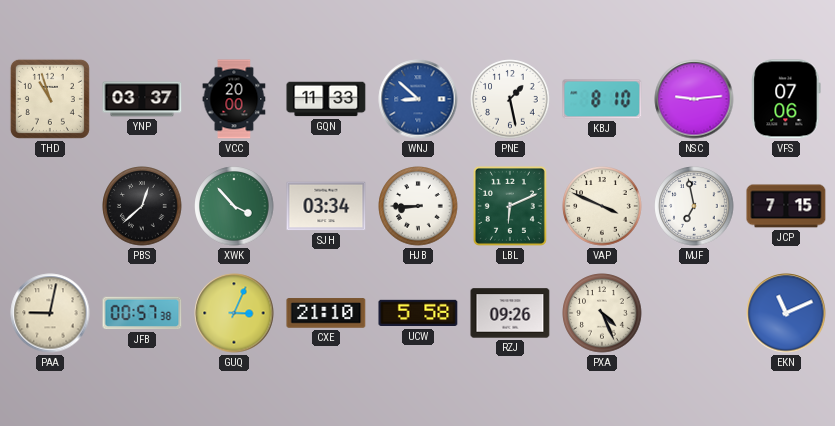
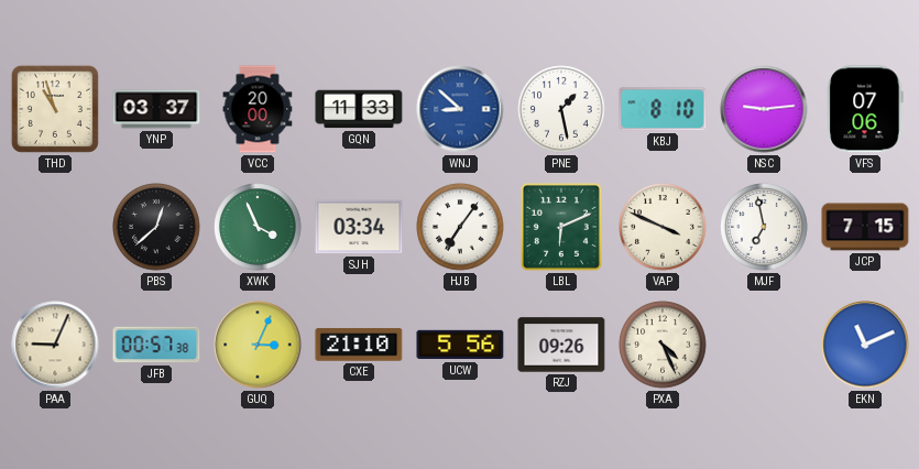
XWK: 3:53 -> 3:56
HJB: 8:45 -> 7:06
PAA: 9:02 -> 9:04
UCW: 5:58 -> 5:56
